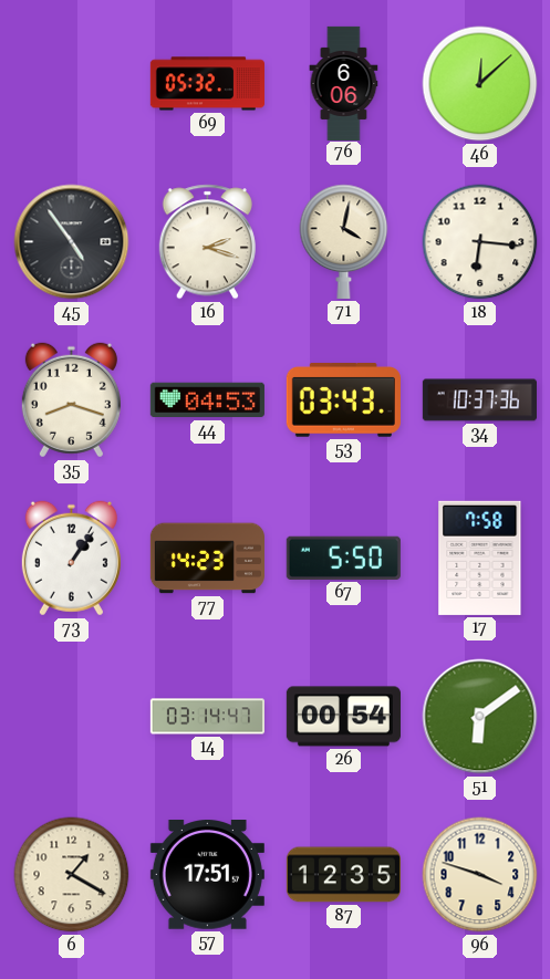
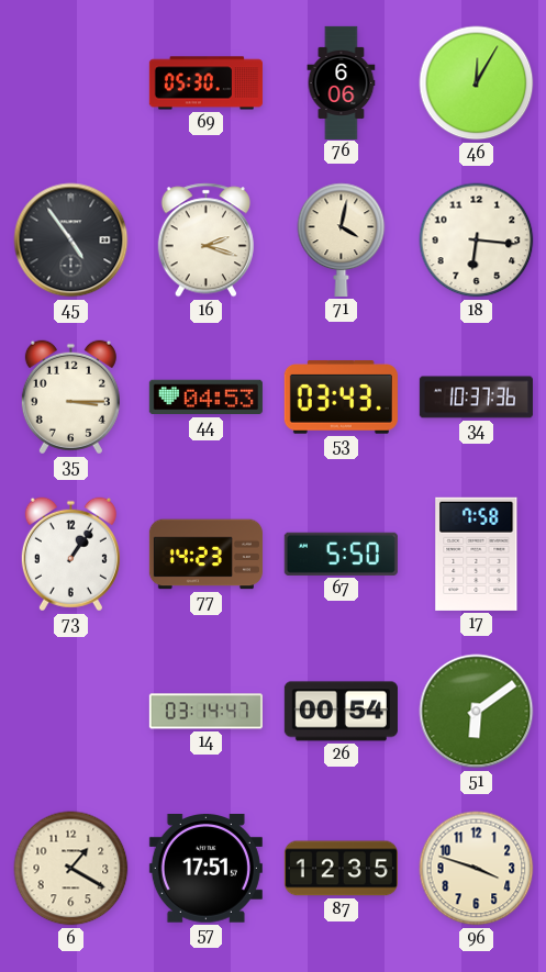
69: 05:32 -> 05:30
46: 12:08 -> 12:05
35: 8:18 -> 3:15
